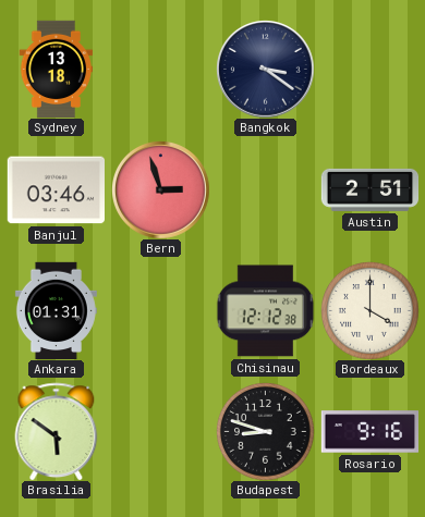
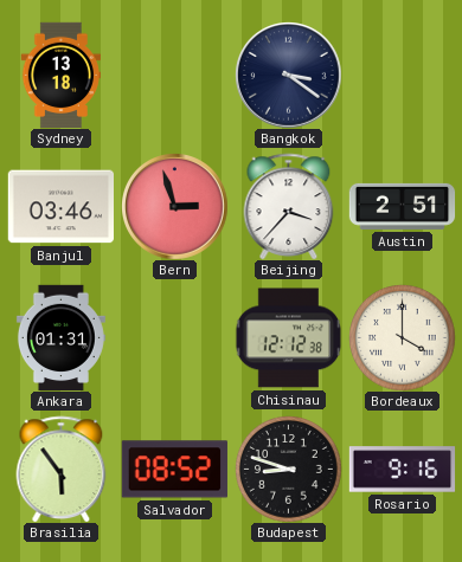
Beijing: none -> 3:37
Brasilia: 5:51 -> 5:54
Salvador: none -> 08:52
